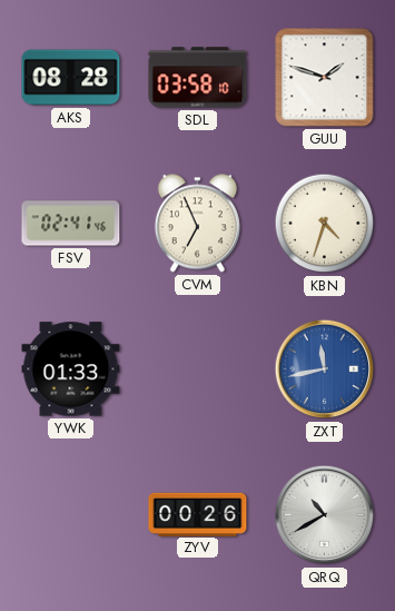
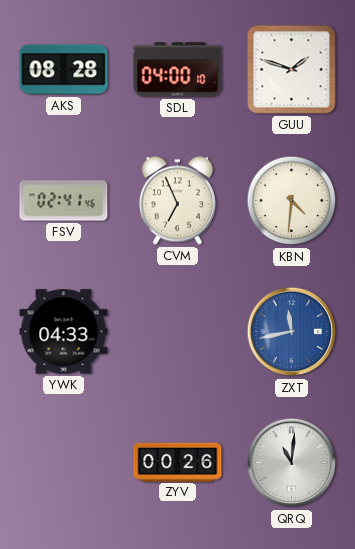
SDL: 03:58 -> 04:00
KBN: 4:33 -> 4:31
YWK: 01:33 -> 04:33
QRQ: 10:40 -> 11:01
